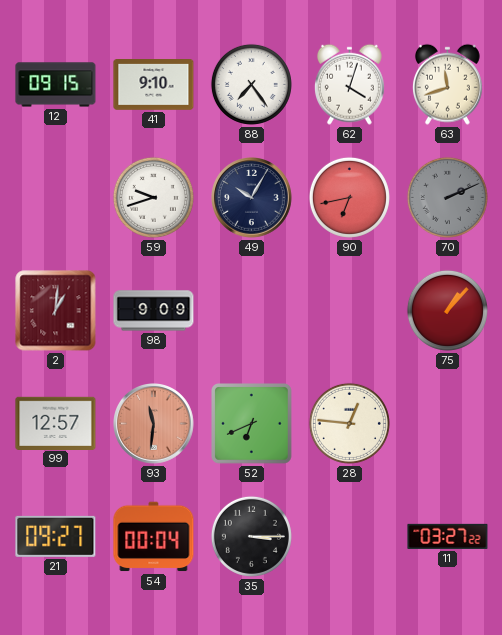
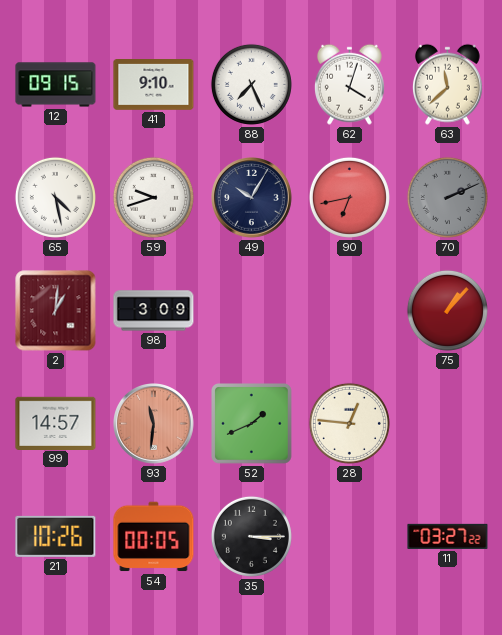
88: 7:24 -> 7:26
63: 11:42 -> 11:38
65: none -> 4:28
98: 9:09 -> 3:09
99: 12:57 -> 14:57
52: 6:41 -> 1:41
21: 09:27 -> 10:26
54: 00:04 -> 00:05
